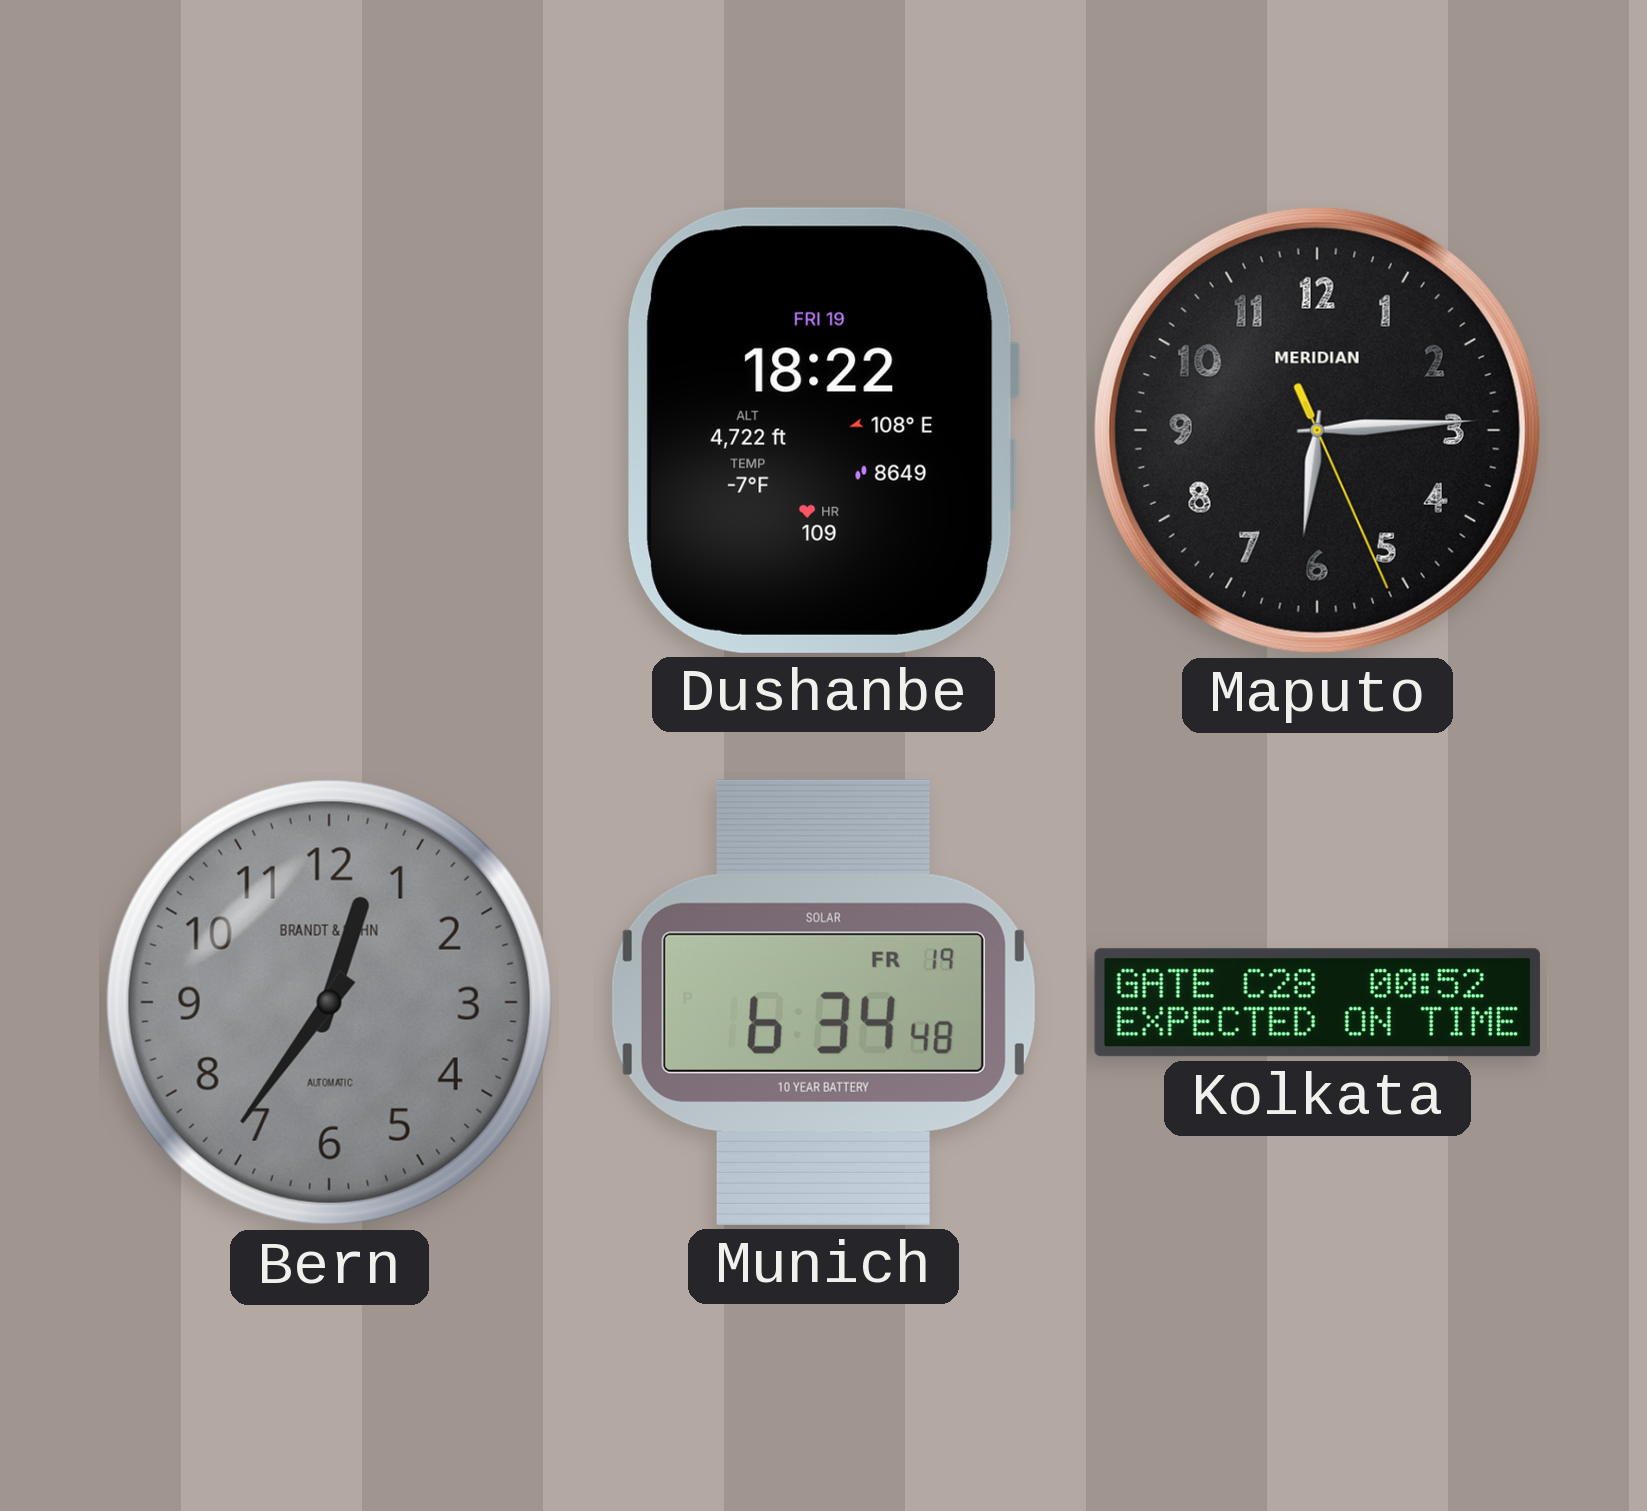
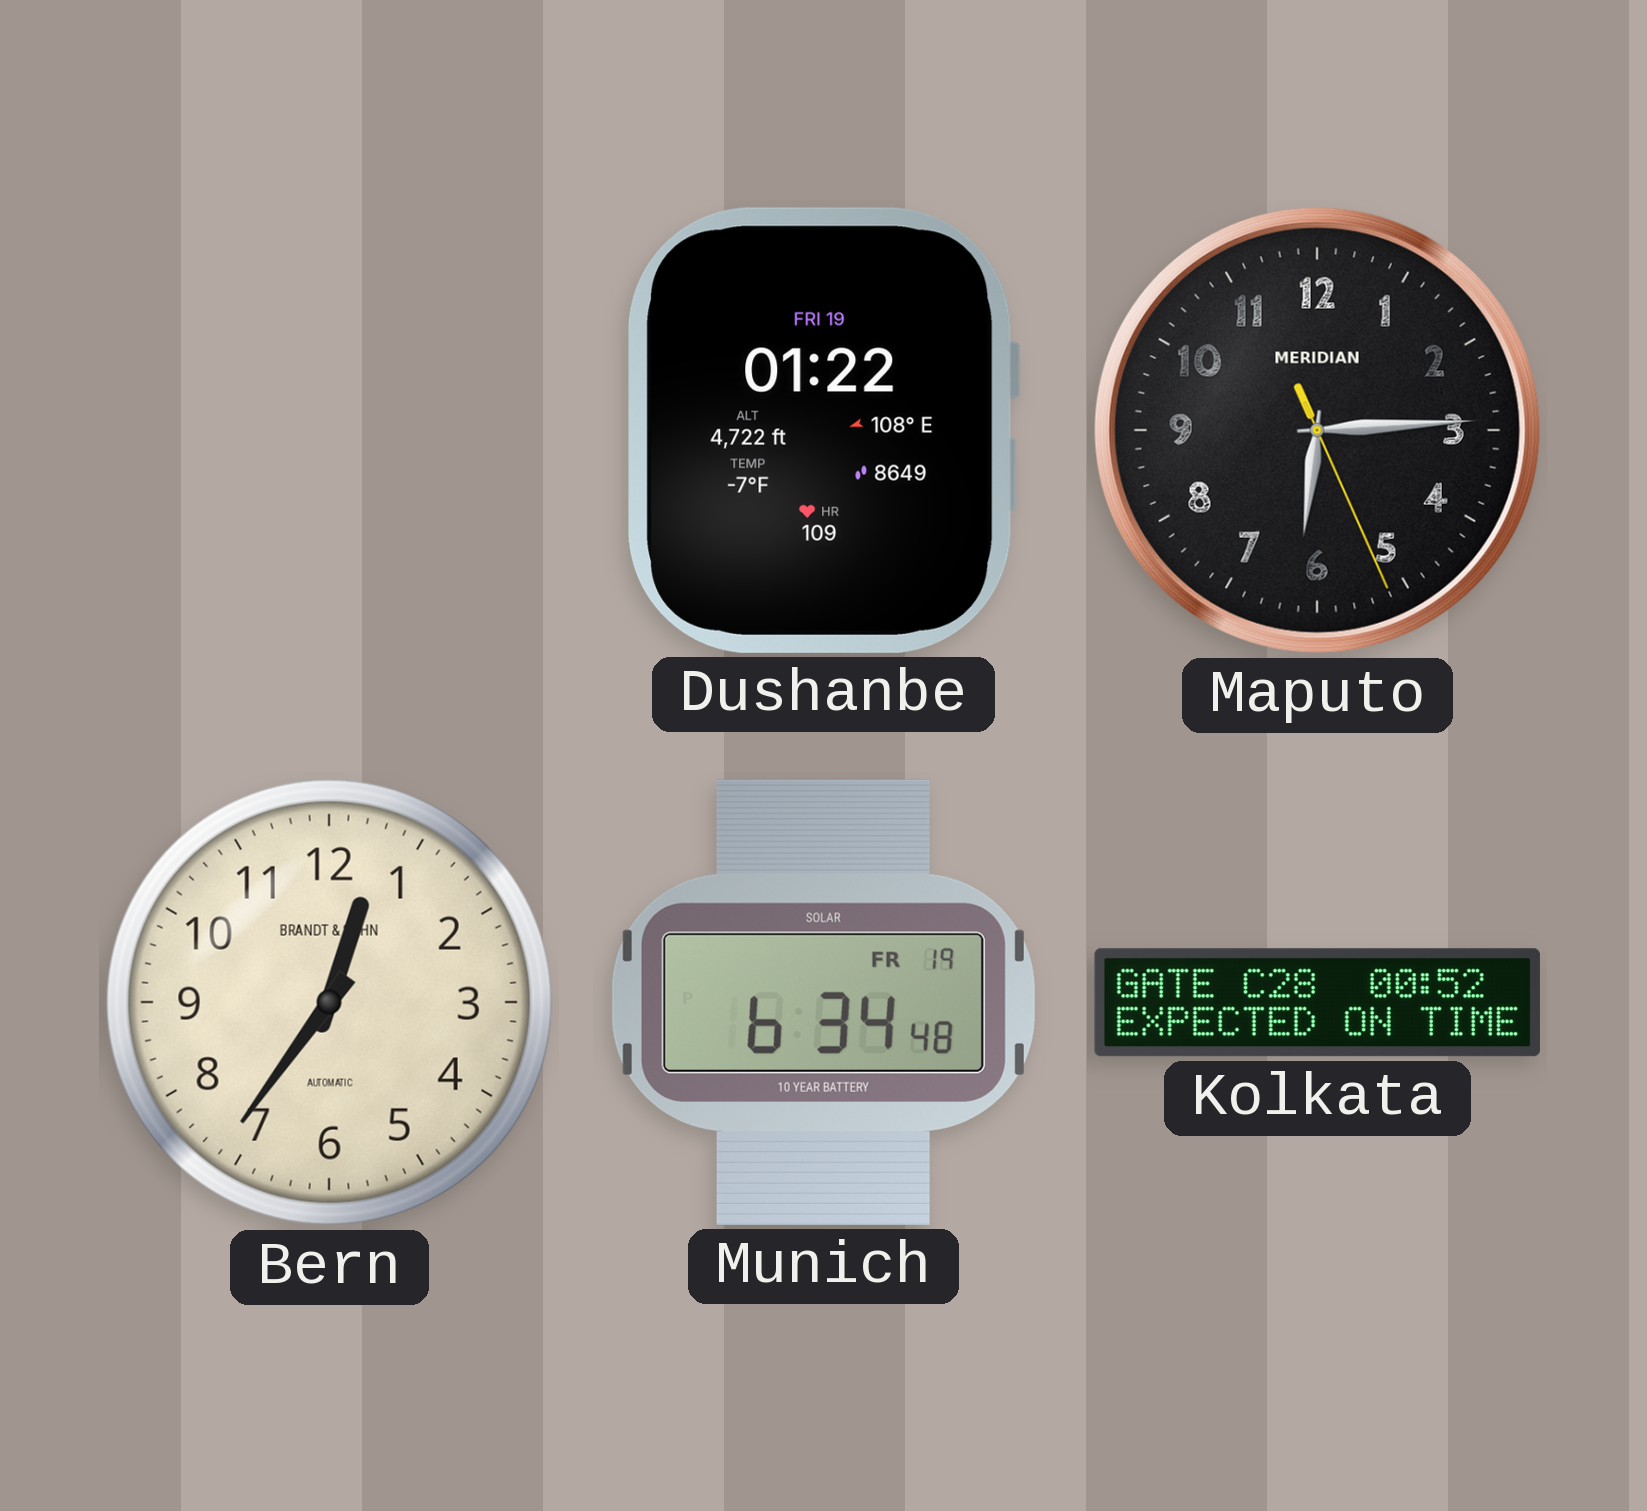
Dushanbe: 18:22 -> 01:22
Bern dial: grey -> cream
